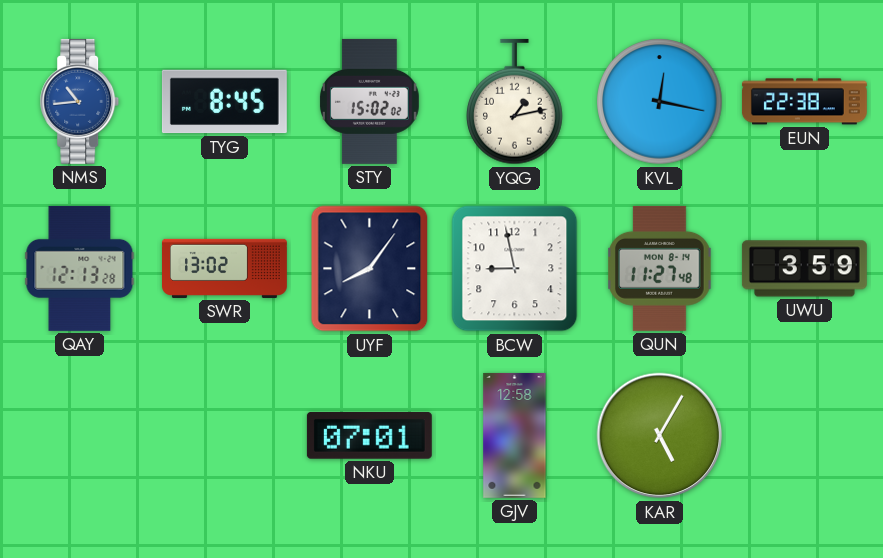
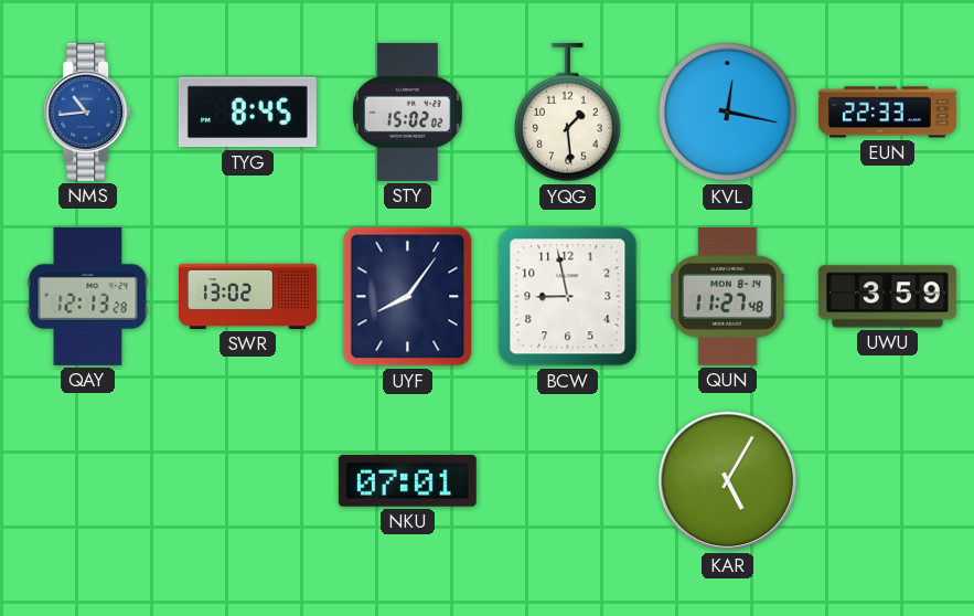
YQG: 1:13 -> 1:29
EUN: 22:38 -> 22:33
GJV: 12:58 -> none
